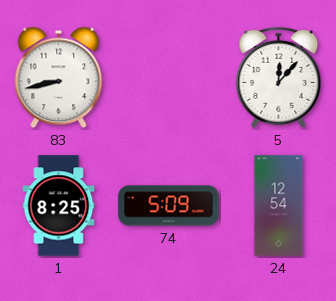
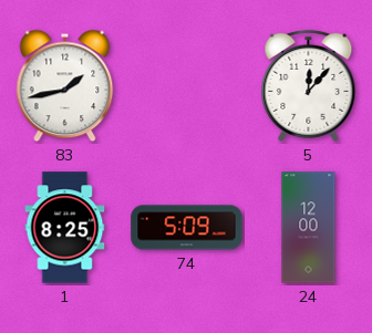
83: 8:43 -> 1:43
24: 12:54 -> 12:00
